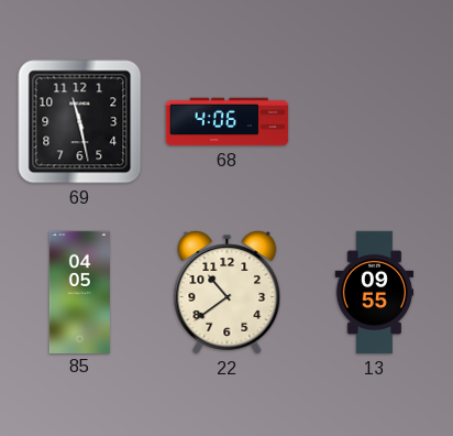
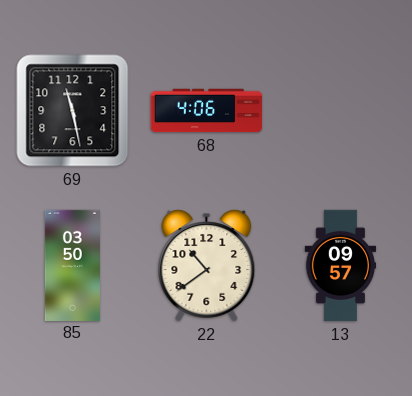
85: 04:05 -> 03:50
13: 09:55 -> 09:57
